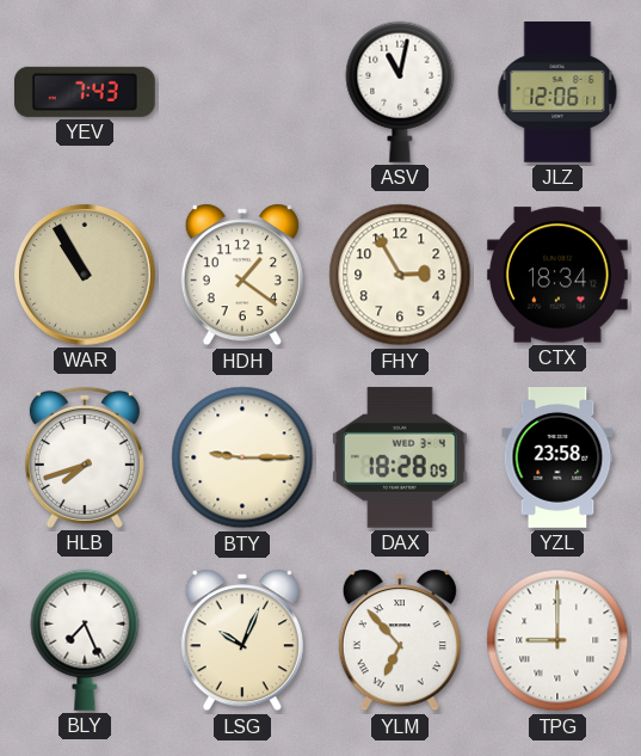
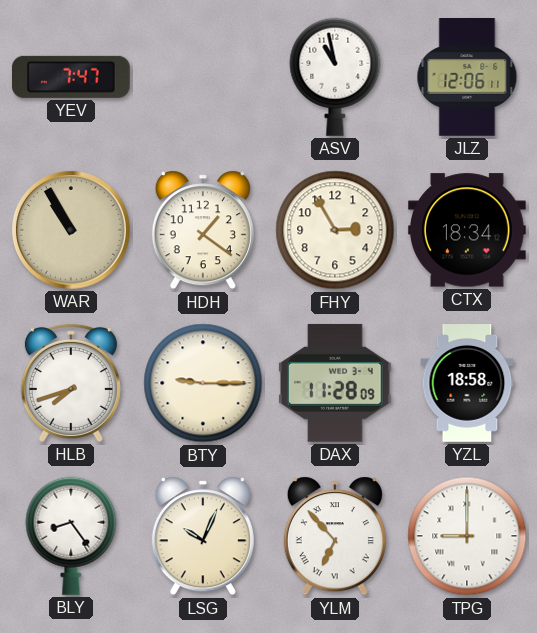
YEV: 7:43 -> 7:47
ASV: 11:02 -> 10:58
DAX: 18:28 -> 11:28
YZL: 23:58 -> 18:58
BLY: 7:26 -> 8:24
